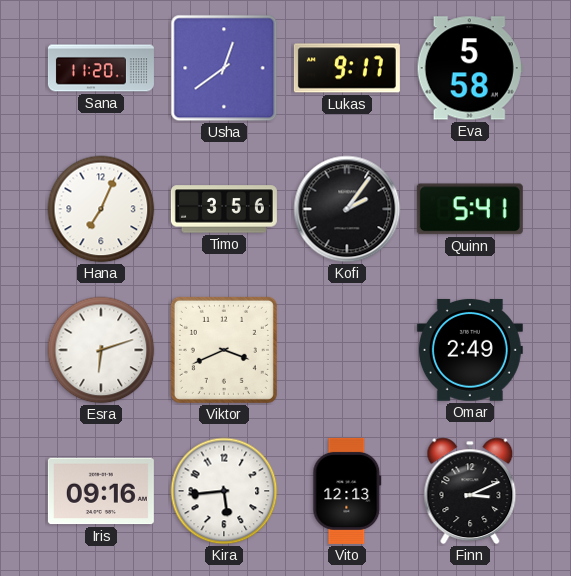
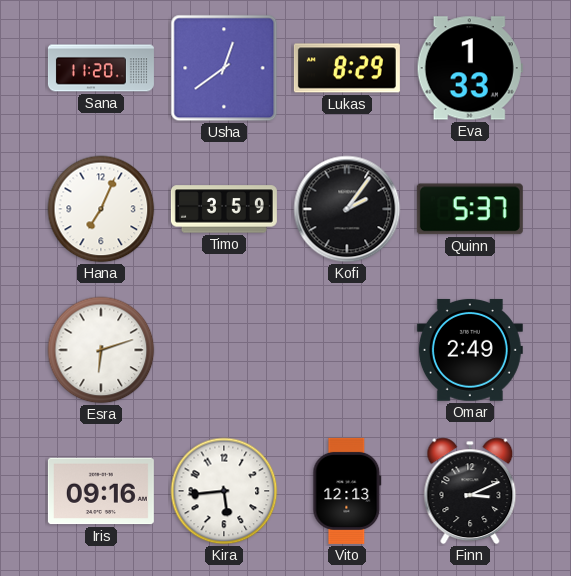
Lukas: 9:17 -> 8:29
Eva: 5:58 -> 1:33
Timo: 3:56 -> 3:59
Quinn: 5:41 -> 5:37
Viktor: 3:41 -> none
